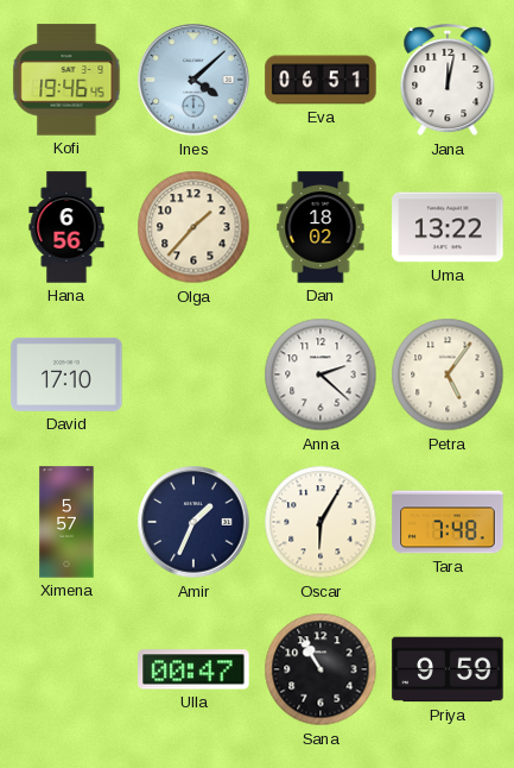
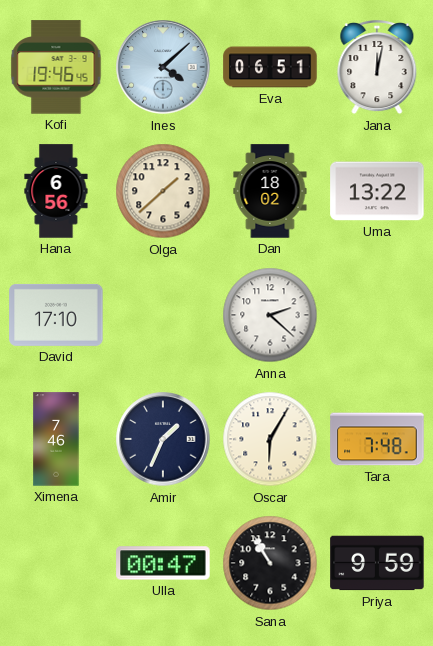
Olga: 1:37 -> 1:38
Petra: 5:06 -> none
Ximena: 5:57 -> 7:46
